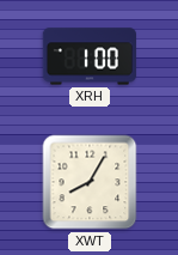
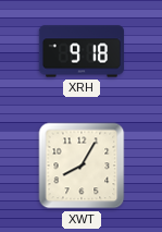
XRH: 1:00 -> 9:18
